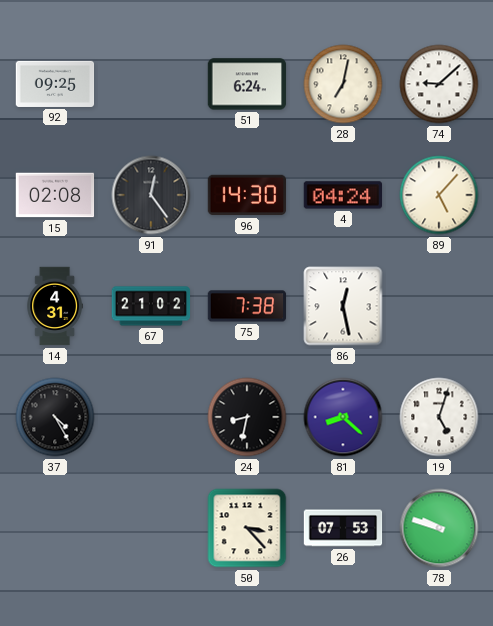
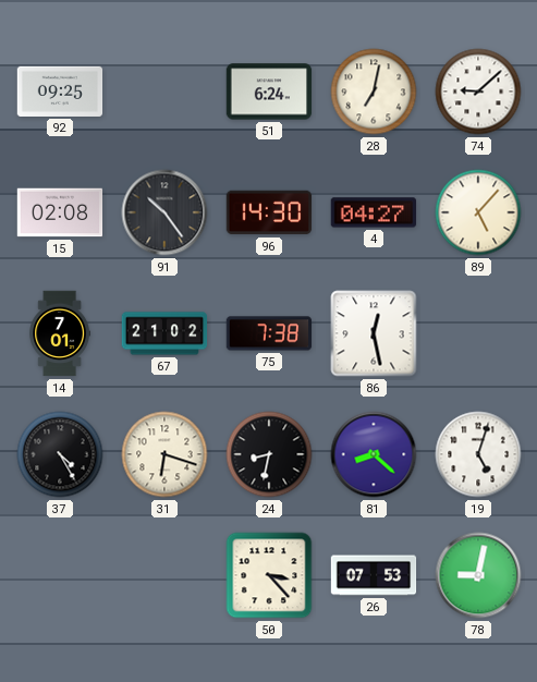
91: 12:24 -> 10:24
4: 04:24 -> 04:27
14: 4:31 -> 7:01
31: none -> 6:18
78: 9:48 -> 9:02
